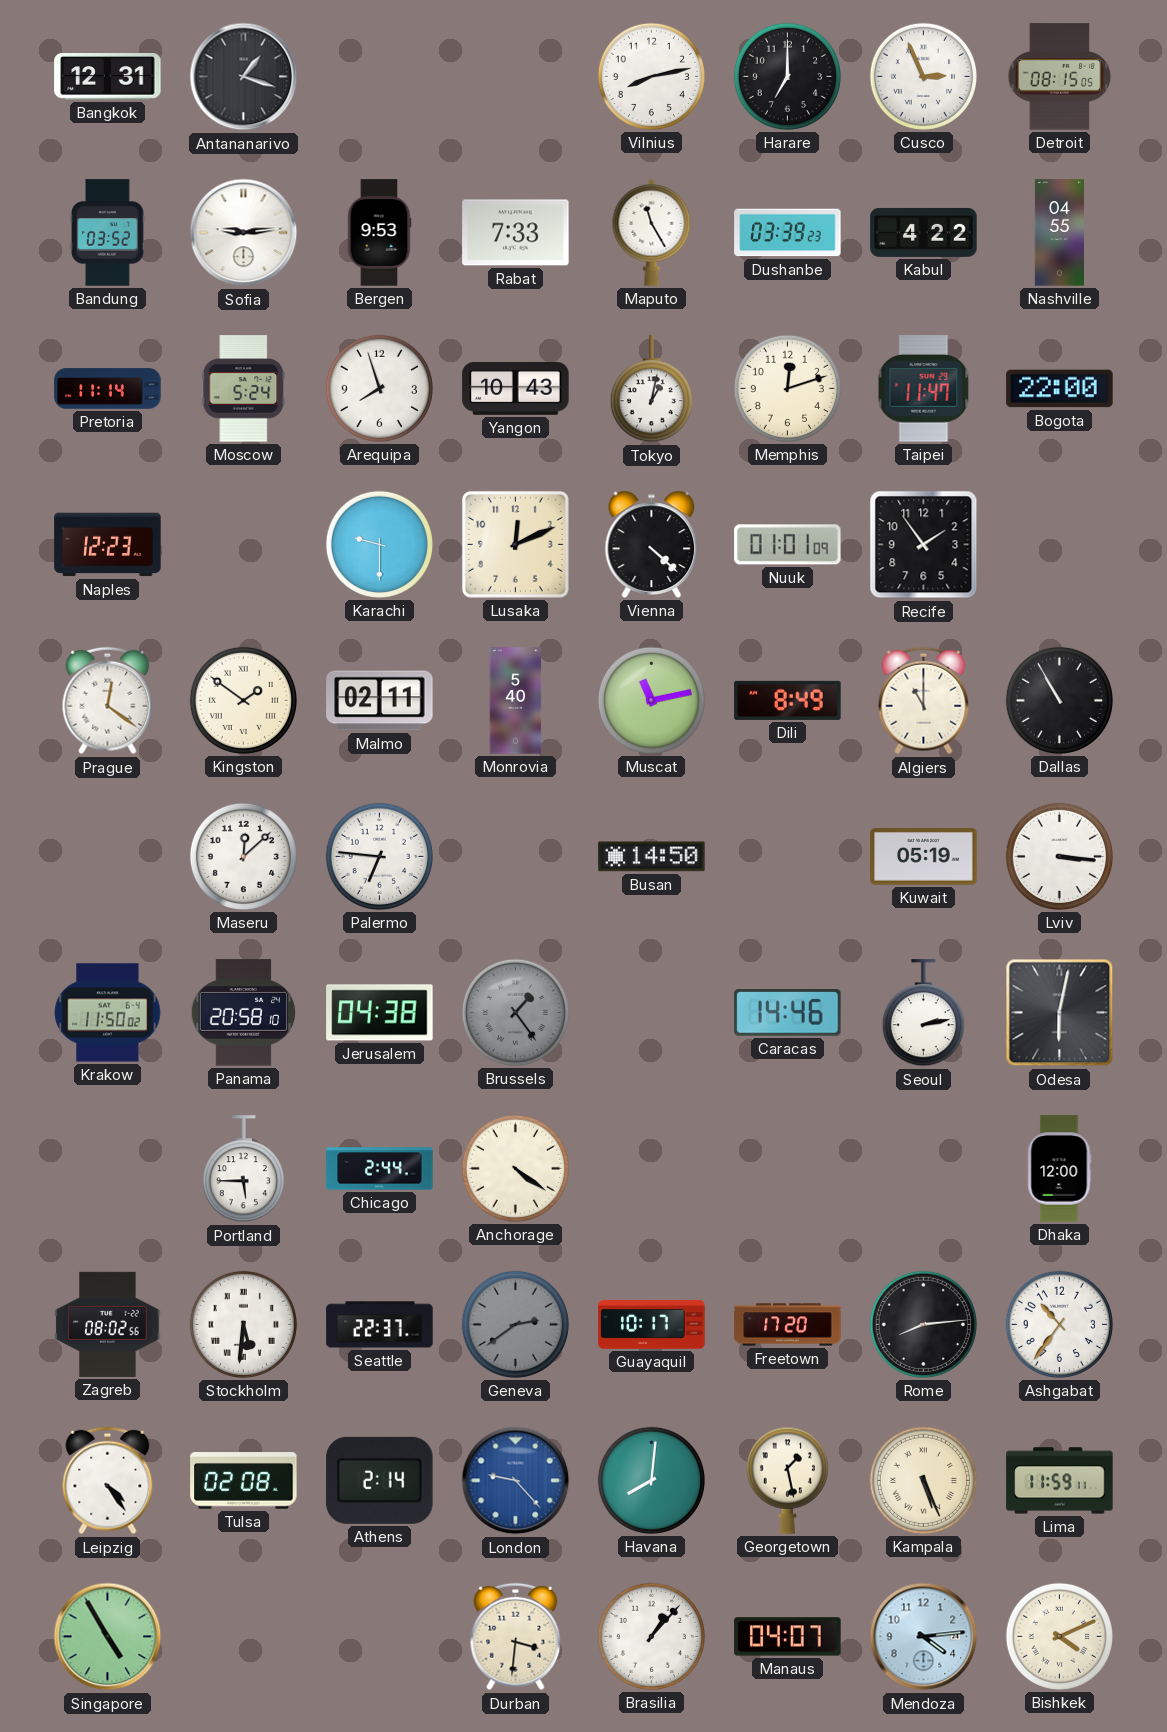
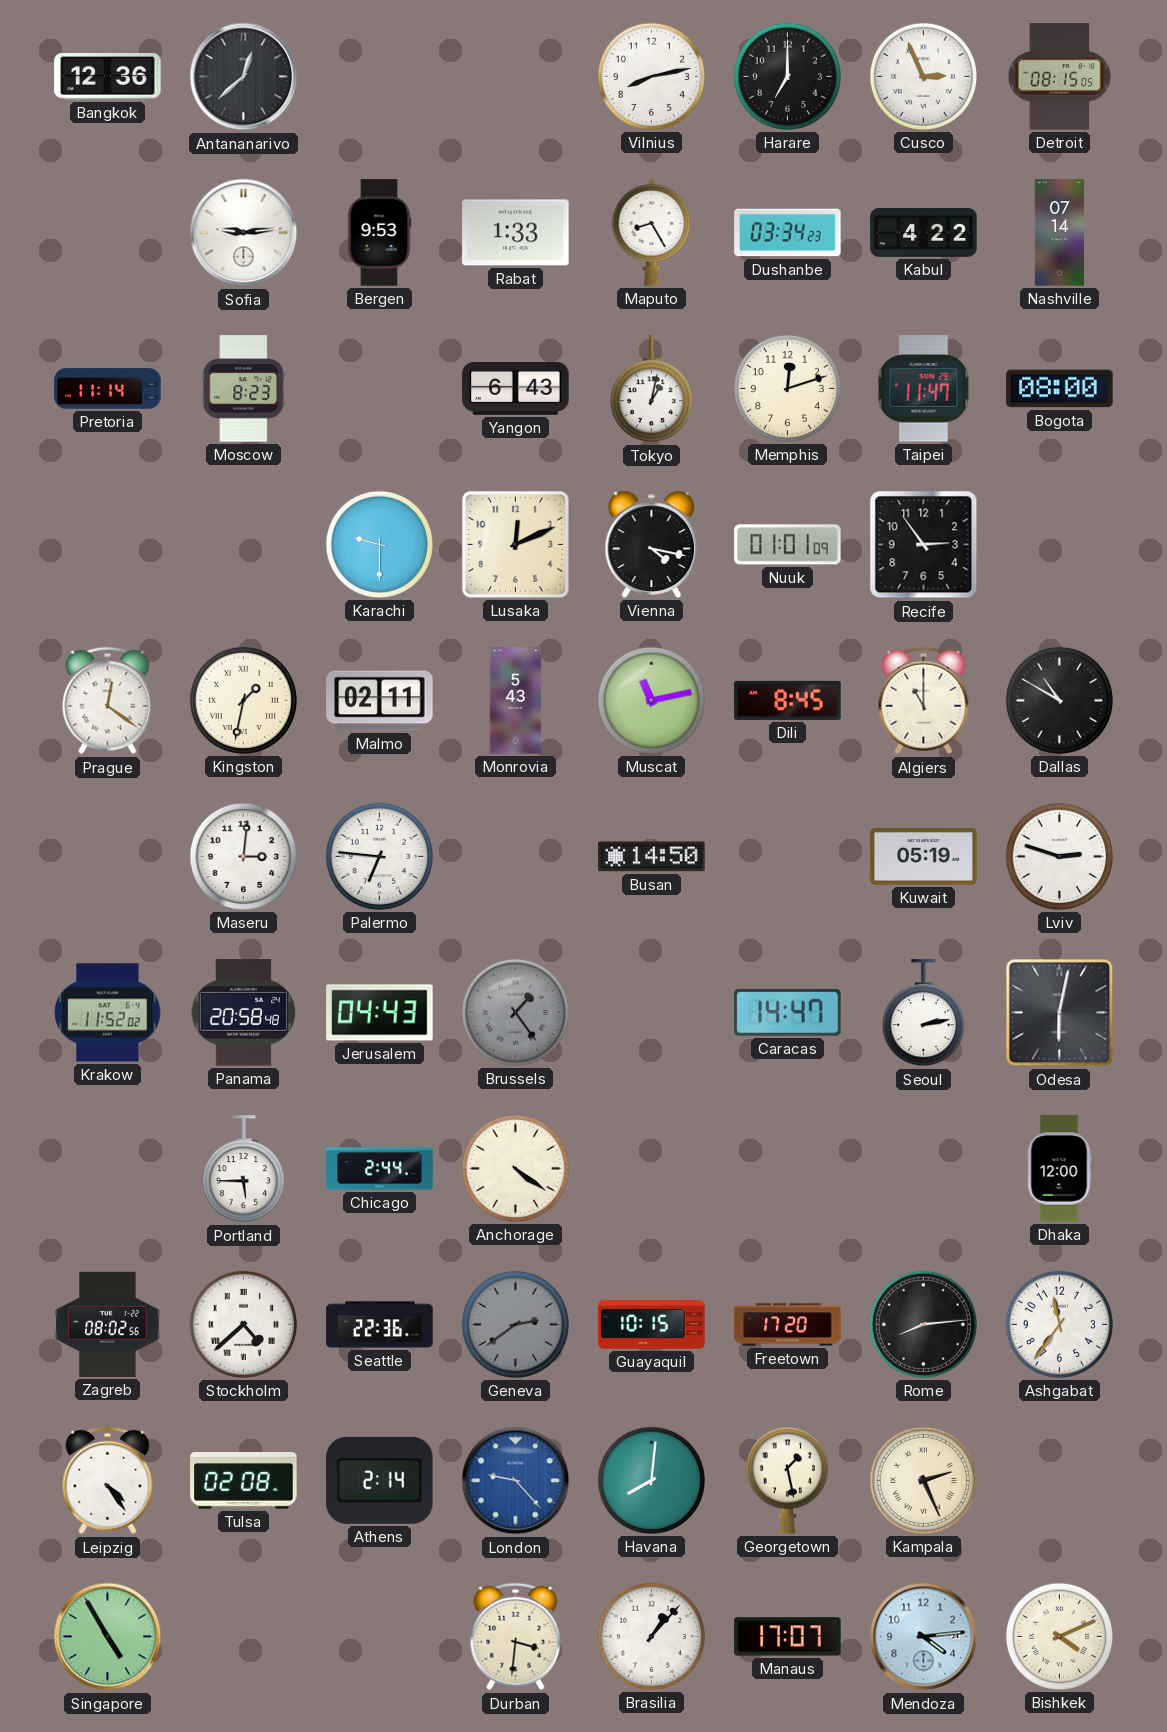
Bangkok: 12:31 -> 12:36
Antananarivo: 1:18 -> 12:38
Bandung: 03:52 -> none
Rabat: 7:33 -> 1:33
Maputo: 11:25 -> 8:25
Dushanbe: 03:39 -> 03:34
Nashville: 04:55 -> 07:14
Moscow: 5:24 -> 8:23
Arequipa: 7:57 -> none
Yangon: 10:43 -> 6:43
Bogota: 22:00 -> 08:00
Naples: 12:23 -> none
Vienna: 4:22 -> 4:17
Recife: 1:54 -> 2:54
Kingston: 1:51 -> 1:32
Monrovia: 5:40 -> 5:43
Dili: 8:49 -> 8:45
Dallas: 10:55 -> 10:50
Maseru: 12:08 -> 3:01
Lviv: 3:16 -> 2:48
Krakow: 11:50 -> 11:52
Panama: 20:58:10 -> 20:58:48
Jerusalem: 04:38 -> 04:43
Caracas: 14:46 -> 14:47
Stockholm: 5:31 -> 4:38
Seattle: 22:37 -> 22:36
Guayaquil: 10:17 -> 10:15
Ashgabat: 10:36 -> 11:36
Kampala: 5:26 -> 2:26
Lima: 11:59 -> none
Manaus: 04:07 -> 17:07
